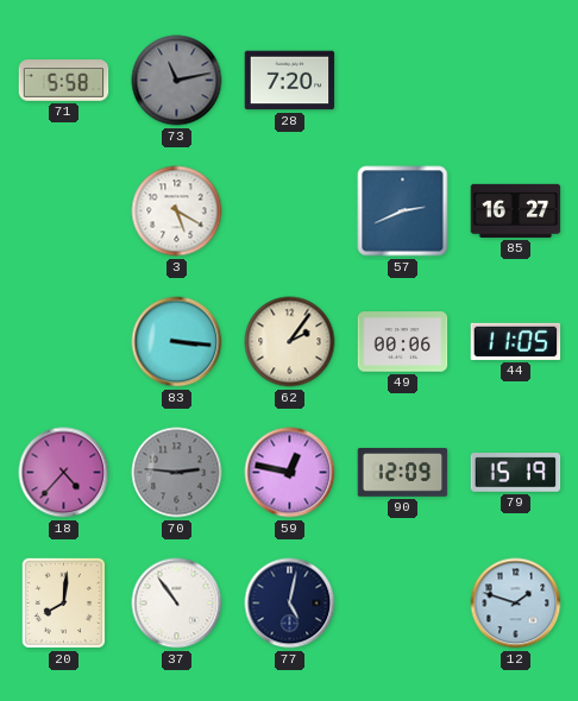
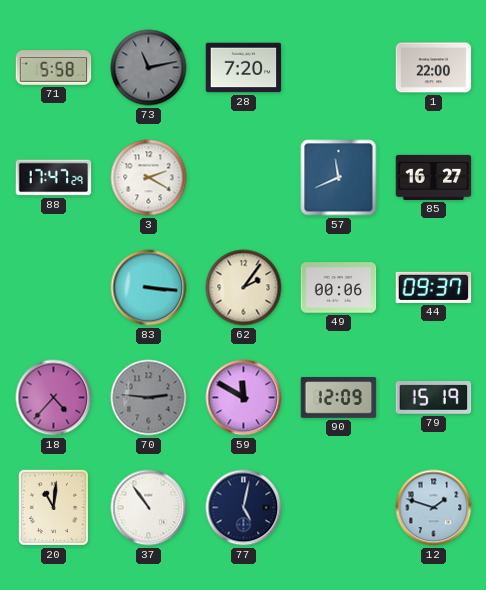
1: none -> 22:00
88: none -> 17:47
3: 5:20 -> 2:20
57: 2:41 -> 11:41
44: 11:05 -> 09:37
59: 12:47 -> 11:50
20: 8:01 -> 11:01
